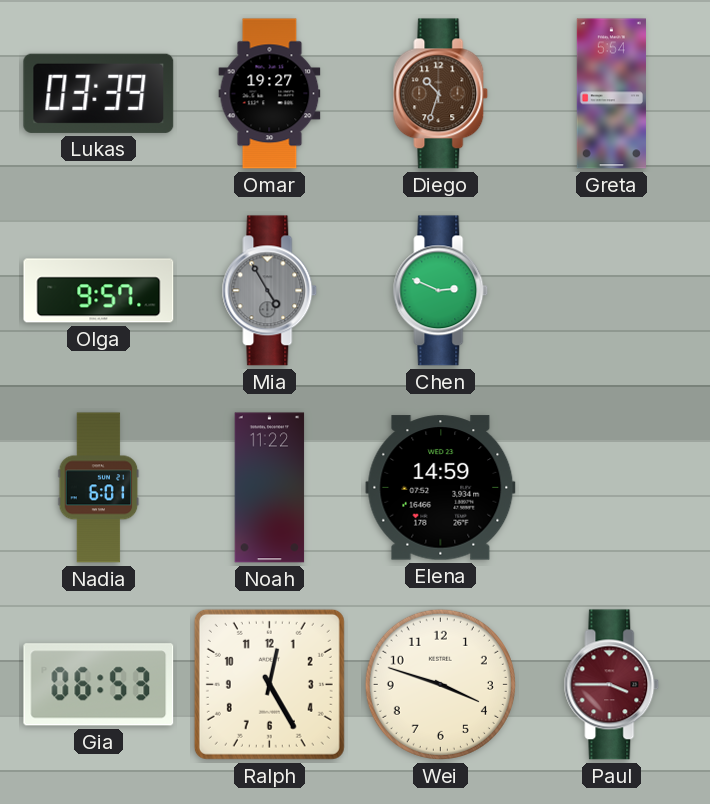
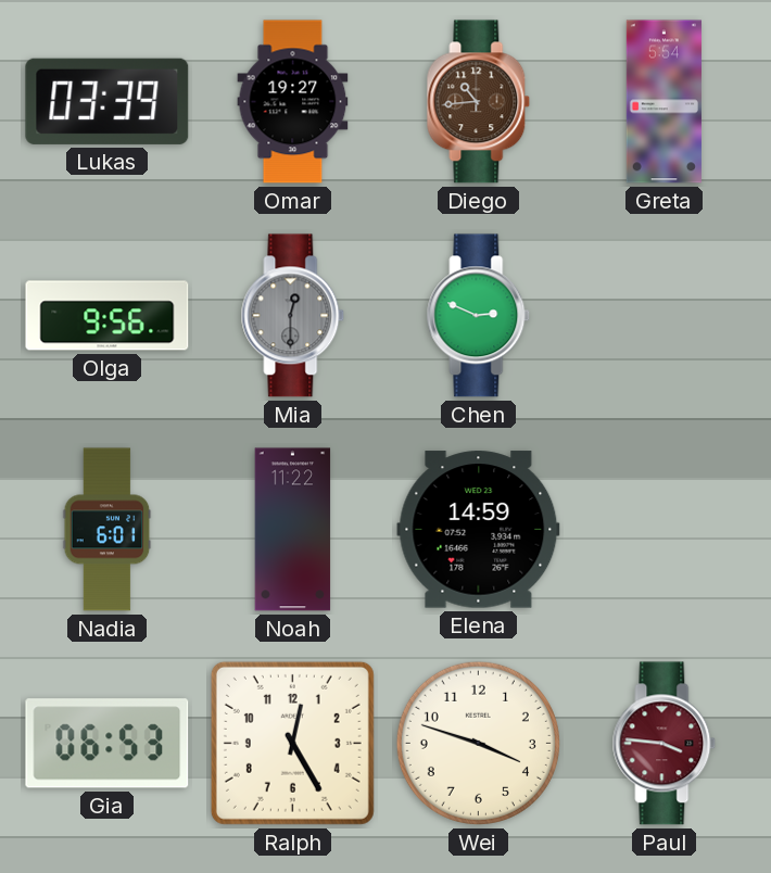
Diego: 10:33 -> 10:44
Olga: 9:57 -> 9:56
Mia: 4:55 -> 12:30
Paul: 3:45 -> 3:46
